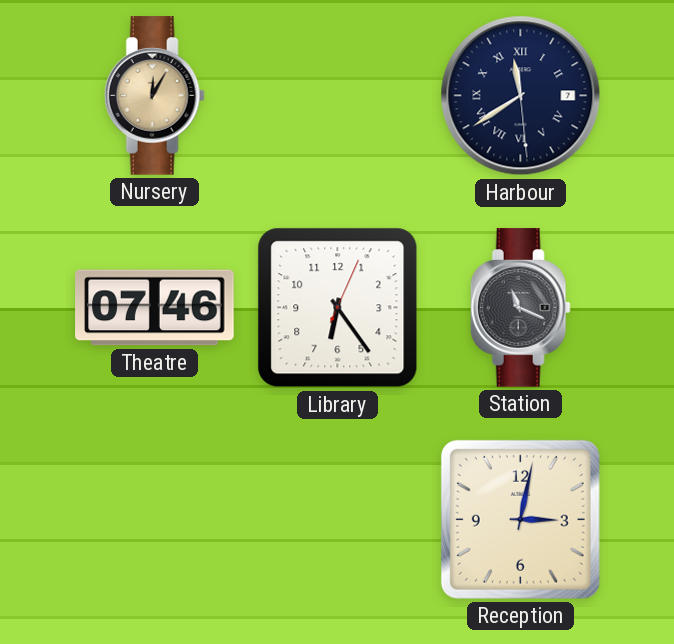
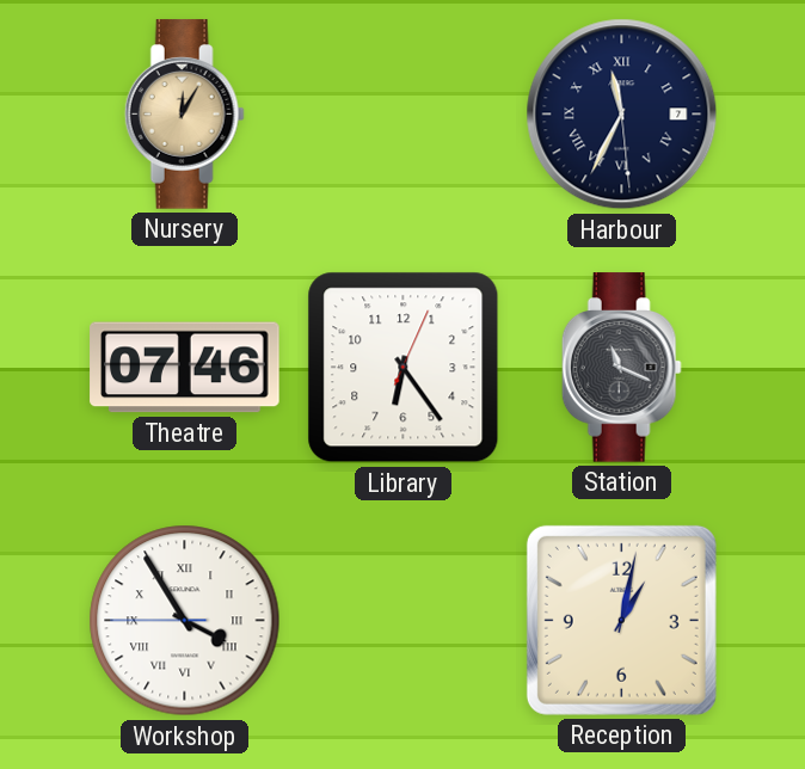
Harbour: 11:39 -> 11:34
Workshop: none -> 3:54
Reception: 3:02 -> 1:02
